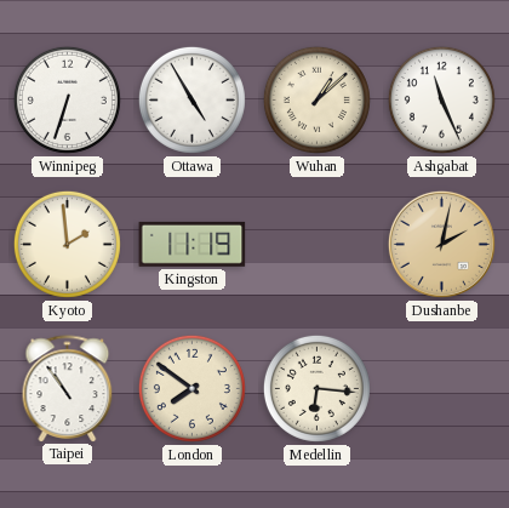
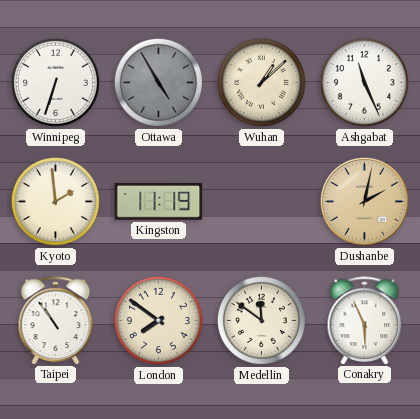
Ottawa dial: white -> grey
Medellin: 6:16 -> 11:51
Conakry: none -> 5:56
